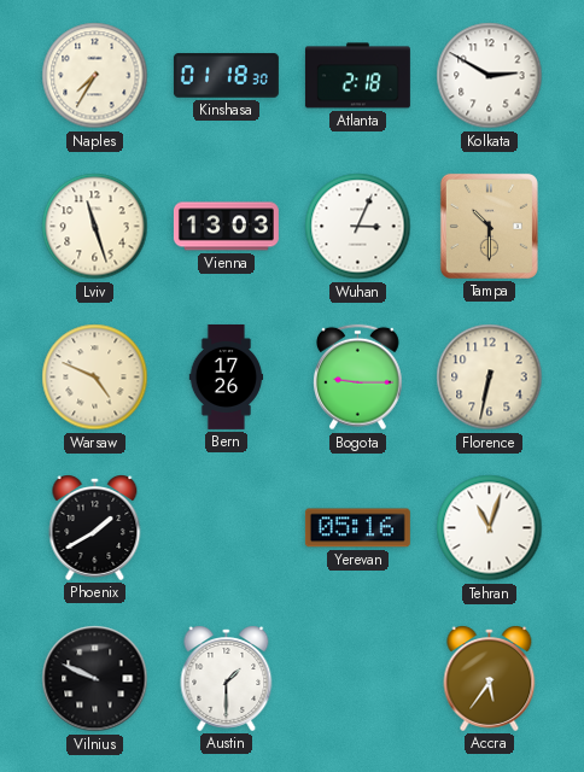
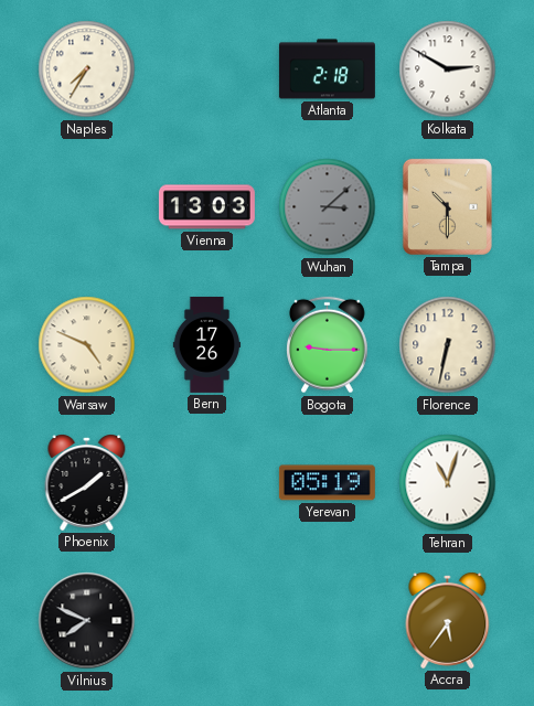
Kinshasa: 01:18 -> none
Lviv: 11:27 -> none
Wuhan: 3:04 -> 3:08
Wuhan dial: white -> grey
Yerevan: 05:16 -> 05:19
Vilnius: 9:49 -> 7:49
Austin: 1:30 -> none
